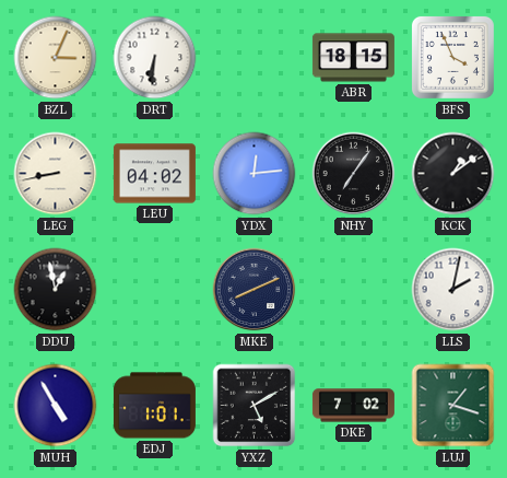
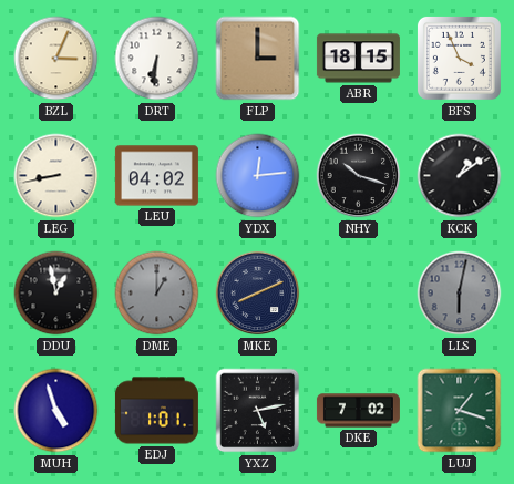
FLP: none -> 3:00
NHY: 7:06 -> 10:18
DME: none -> 1:00
LLS: 2:02 -> 6:02
LLS dial: white -> grey
MUH: 4:55 -> 4:57
YXZ: 5:10 -> 5:13
